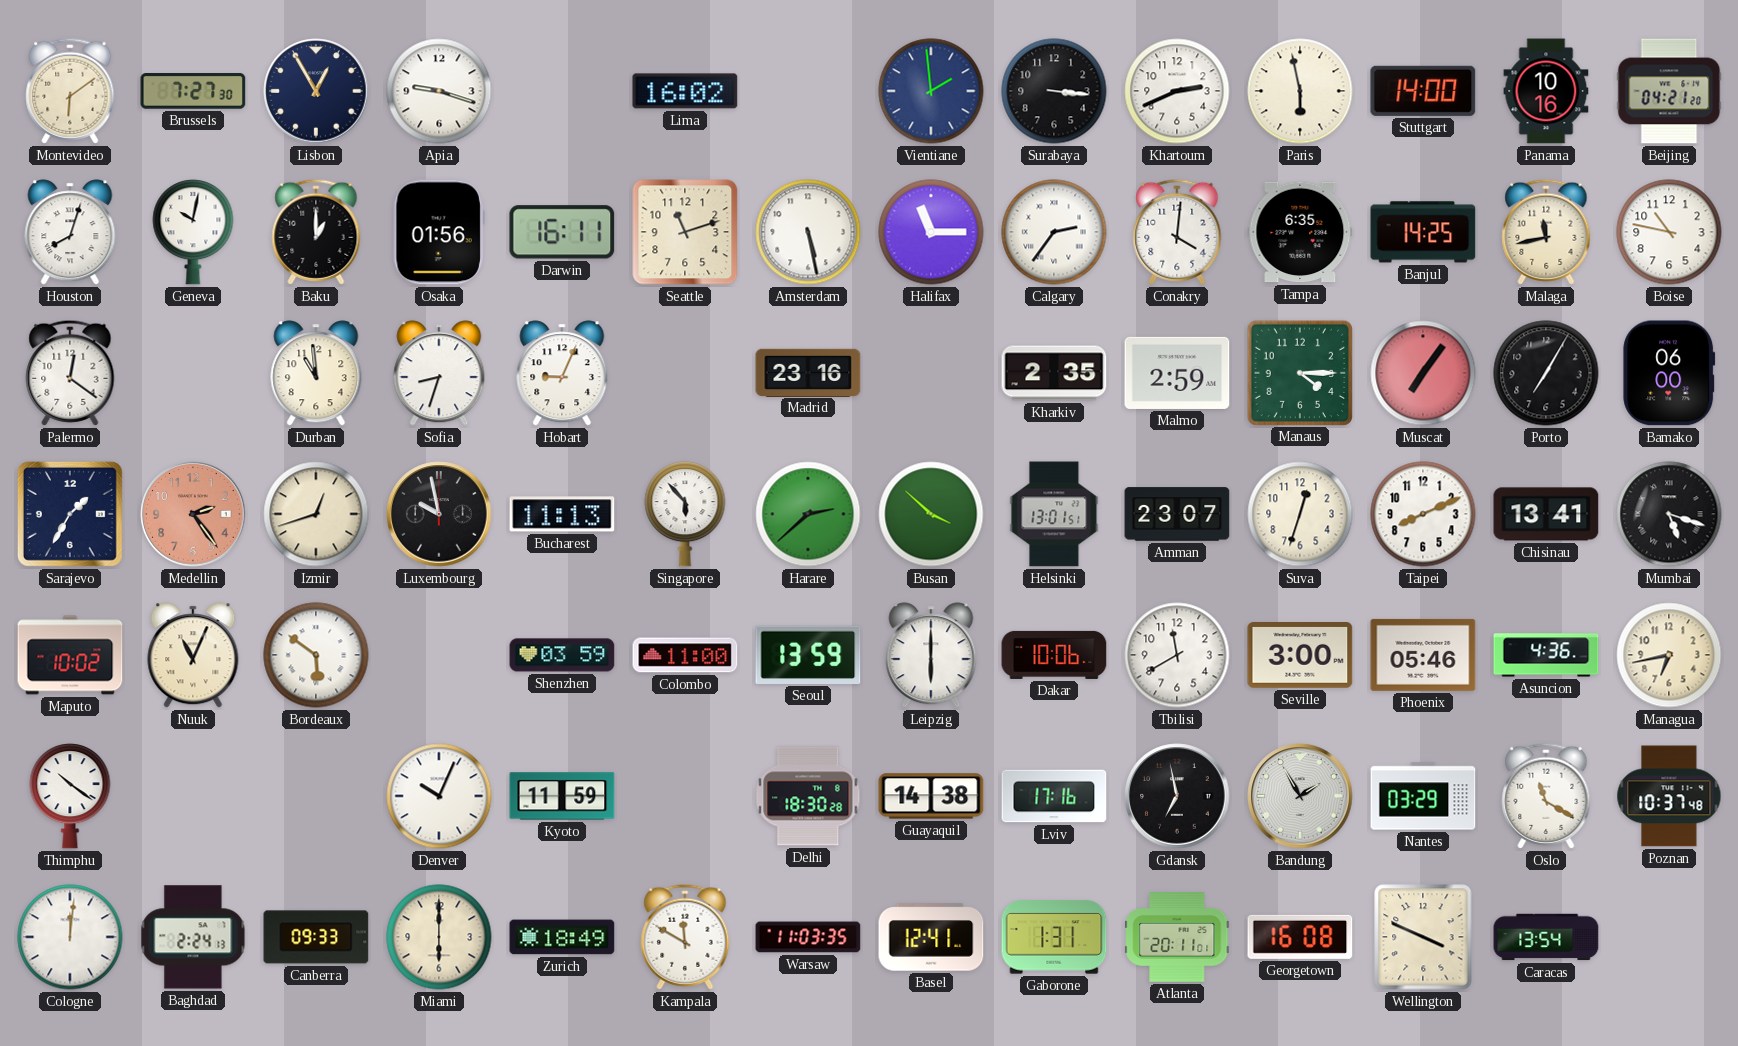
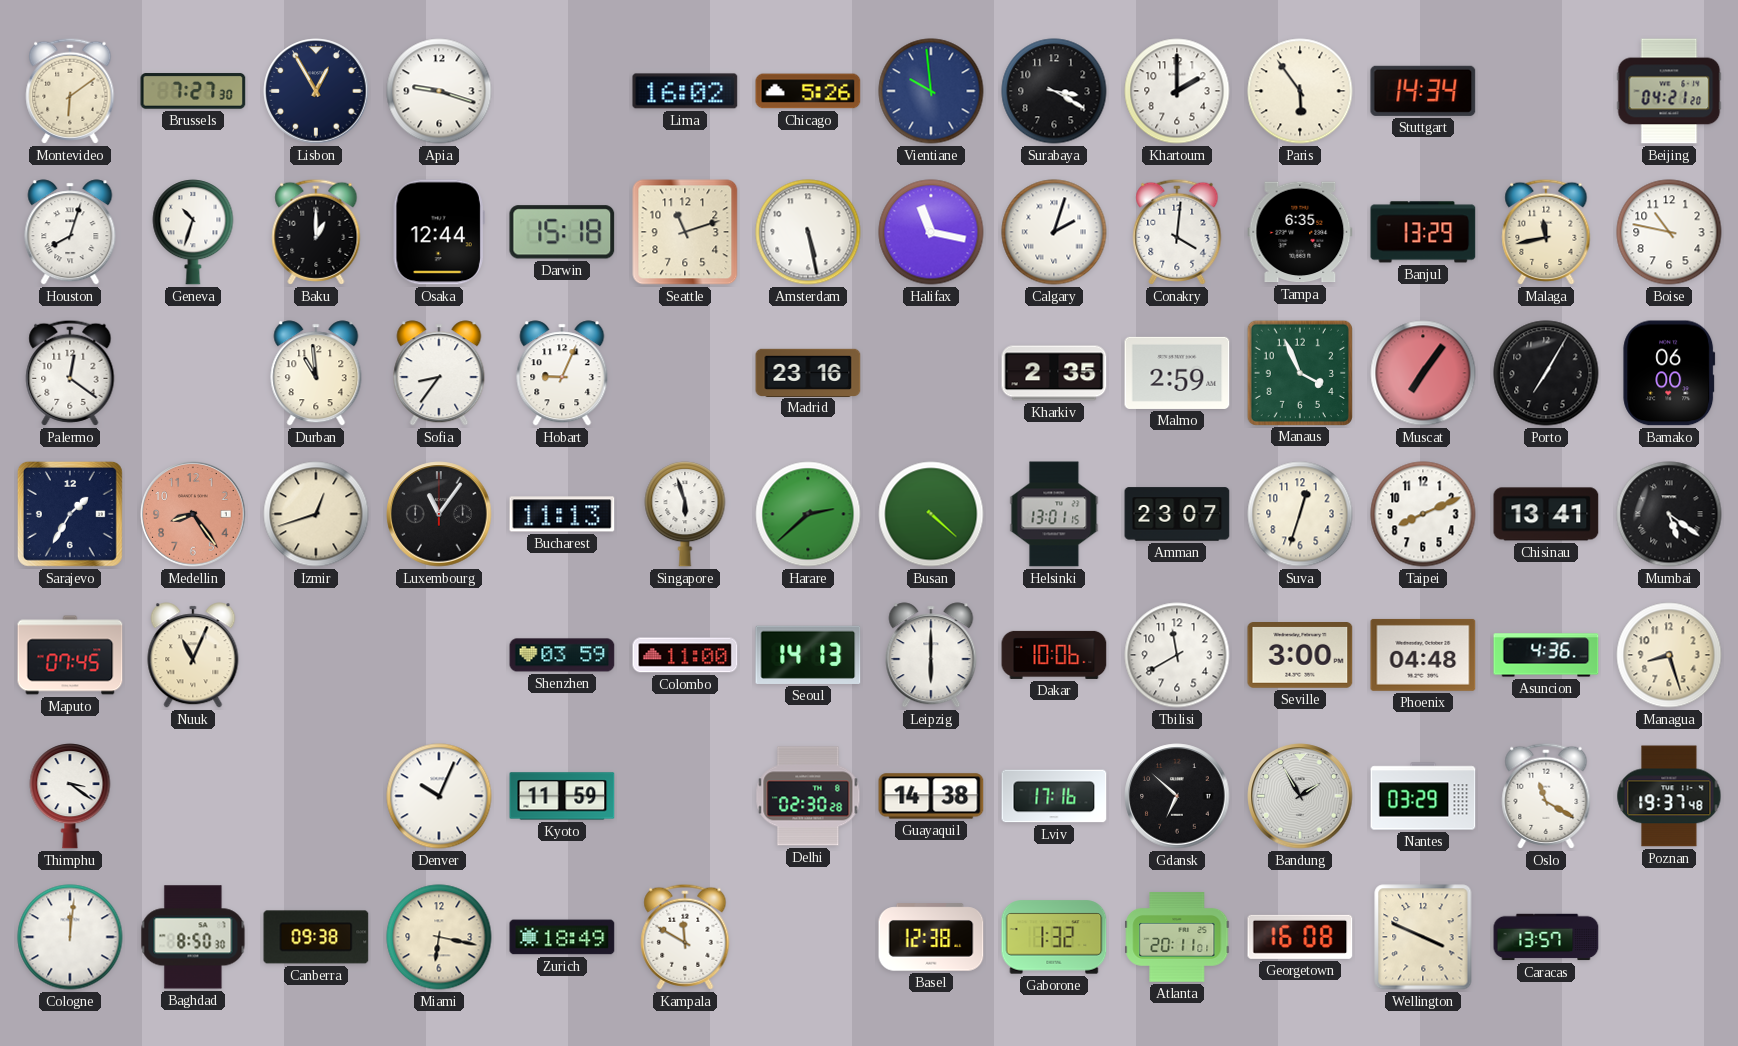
Chicago: none -> 5:26
Vientiane: 1:59 -> 9:59
Surabaya: 3:16 -> 3:20
Khartoum: 2:41 -> 2:00
Paris: 5:58 -> 5:54
Stuttgart: 14:00 -> 14:34
Panama: 10:16 -> none
Geneva: 10:02 -> 10:33
Osaka: 01:56 -> 12:44
Darwin: 16:11 -> 15:18
Halifax: 11:15 -> 11:17
Calgary: 2:36 -> 2:03
Banjul: 14:25 -> 13:29
Sofia: 8:33 -> 8:36
Manaus: 4:15 -> 3:56
Medellin: 2:24 -> 8:24
Luxembourg: 9:58 -> 11:06
Singapore: 5:53 -> 5:57
Busan: 3:52 -> 4:22
Helsinki: 13:01:51 -> 13:01:15
Mumbai: 5:18 -> 5:21
Maputo: 10:02 -> 07:45
Bordeaux: 5:51 -> none
Seoul: 13:59 -> 14:13
Phoenix: 05:46 -> 04:48
Managua: 6:43 -> 8:27
Thimphu: 10:21 -> 3:21
Delhi: 18:30 -> 02:30
Gdansk: 6:58 -> 6:52
Poznan: 10:37 -> 19:37
Baghdad: 2:24 -> 8:50
Canberra: 09:33 -> 09:38
Miami: 6:00 -> 6:17
Warsaw: 11:03 -> none
Basel: 12:41 -> 12:38
Gaborone: 1:31 -> 1:32
Caracas: 13:54 -> 13:57
